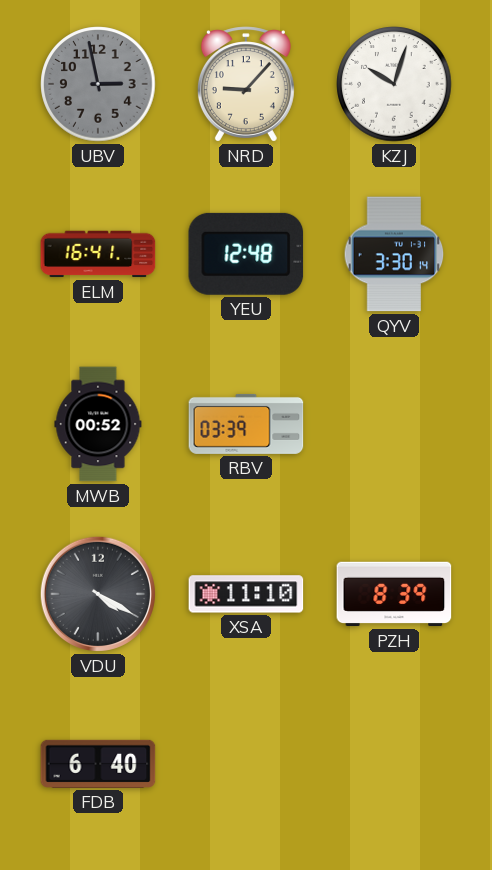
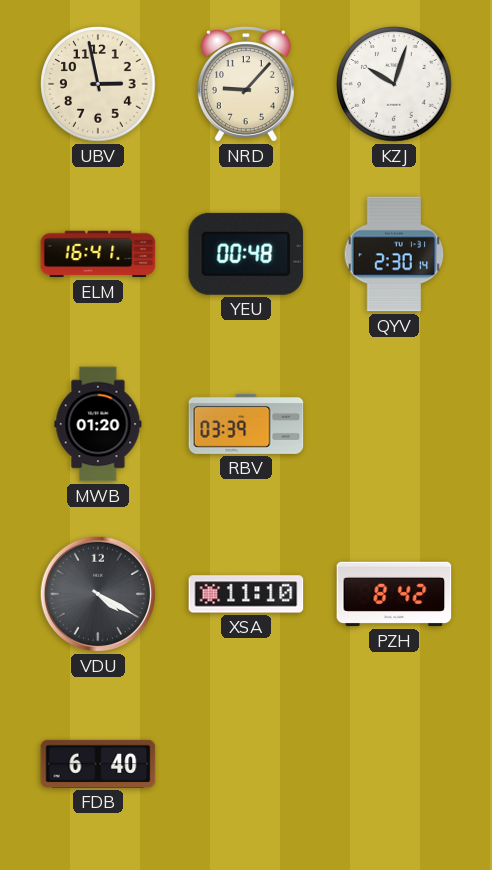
UBV dial: grey -> cream
YEU: 12:48 -> 00:48
QYV: 3:30 -> 2:30
MWB: 00:52 -> 01:20
PZH: 8:39 -> 8:42
